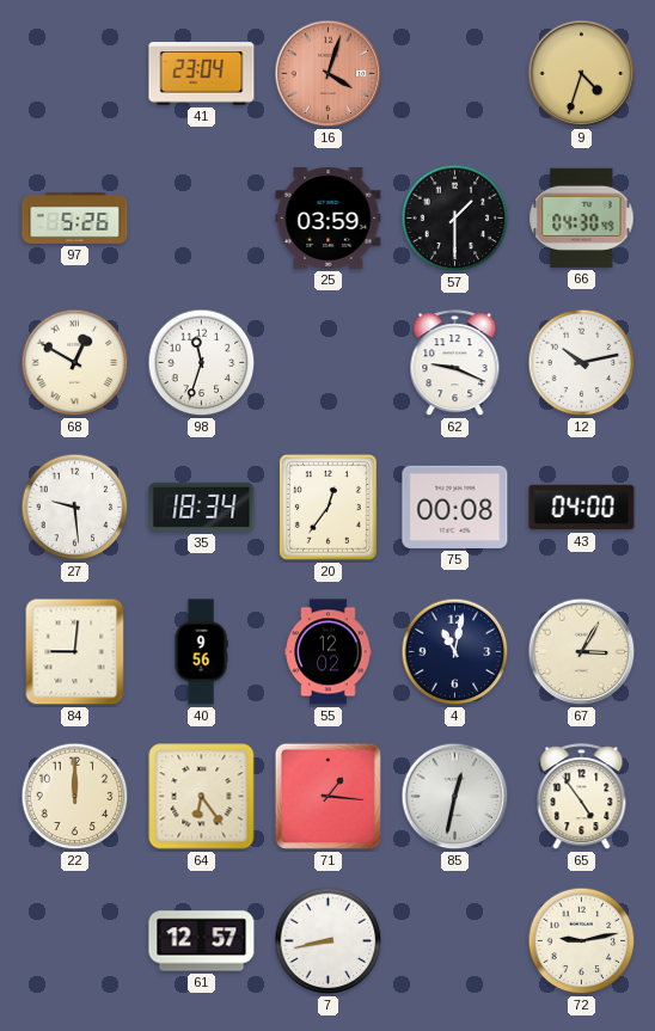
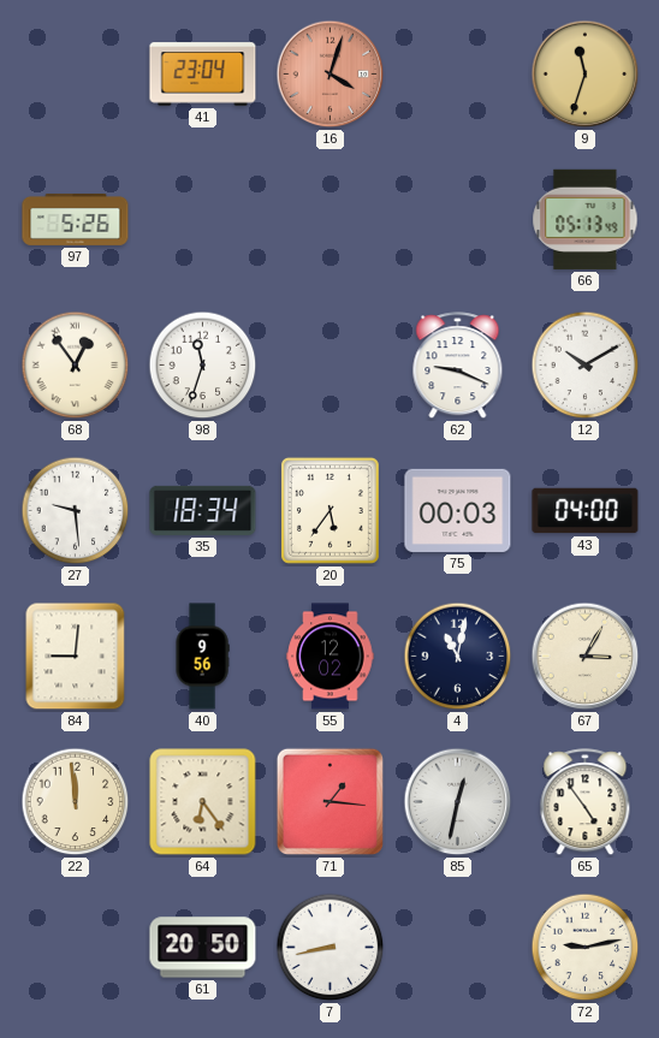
9: 4:33 -> 11:33
25: 03:59 -> none
57: 1:30 -> none
66: 04:30 -> 05:13
68: 12:50 -> 12:54
12: 10:13 -> 10:10
20: 12:36 -> 5:36
75: 00:08 -> 00:03
22: 12:00 -> 11:59
61: 12:57 -> 20:50
